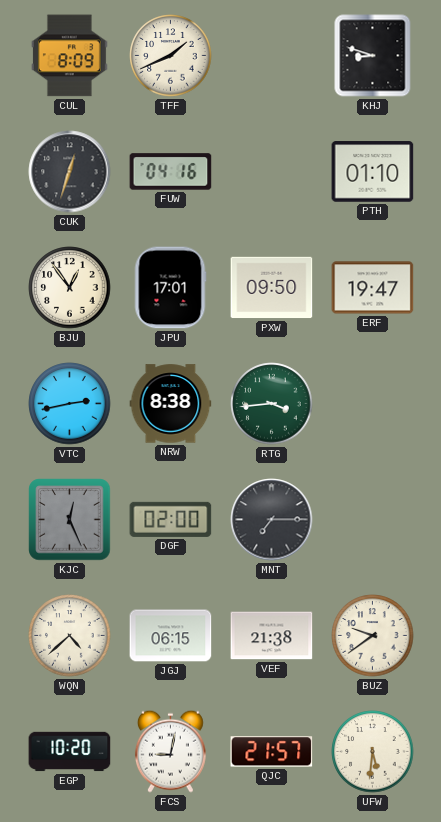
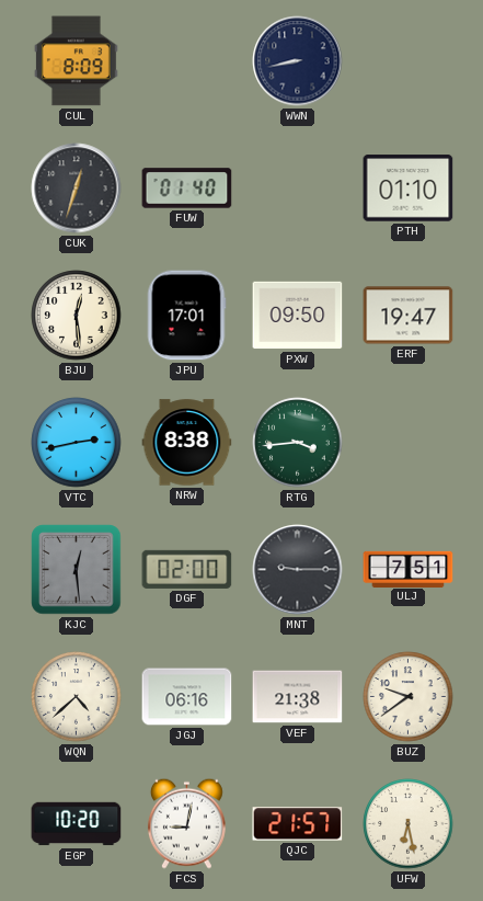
TFF: 1:41 -> none
WWN: none -> 8:43
KHJ: 8:48 -> none
FUW: 04:16 -> 01:40
BJU: 12:54 -> 12:29
KJC: 12:26 -> 12:29
MNT: 7:15 -> 9:15
ULJ: none -> 7:51
JGJ: 06:15 -> 06:16
UFW: 5:31 -> 6:28
